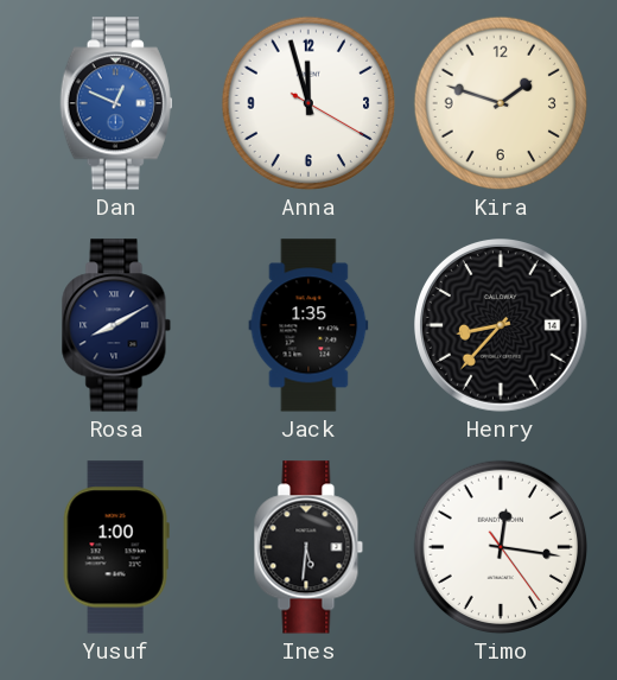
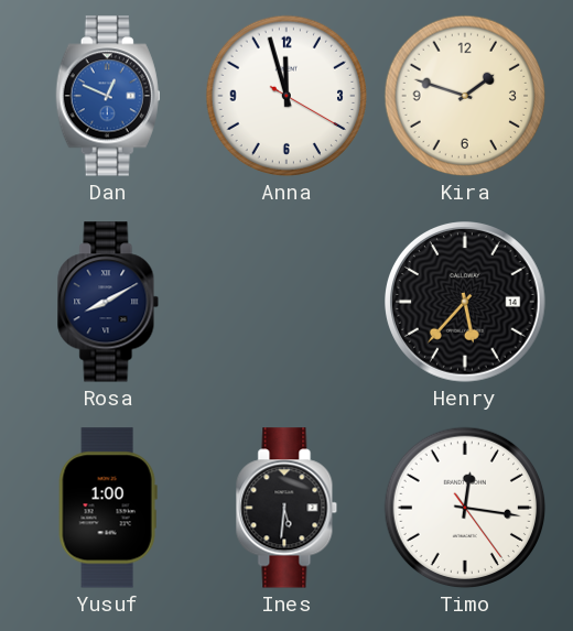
Jack: 1:35 -> none
Henry: 8:37 -> 5:37
